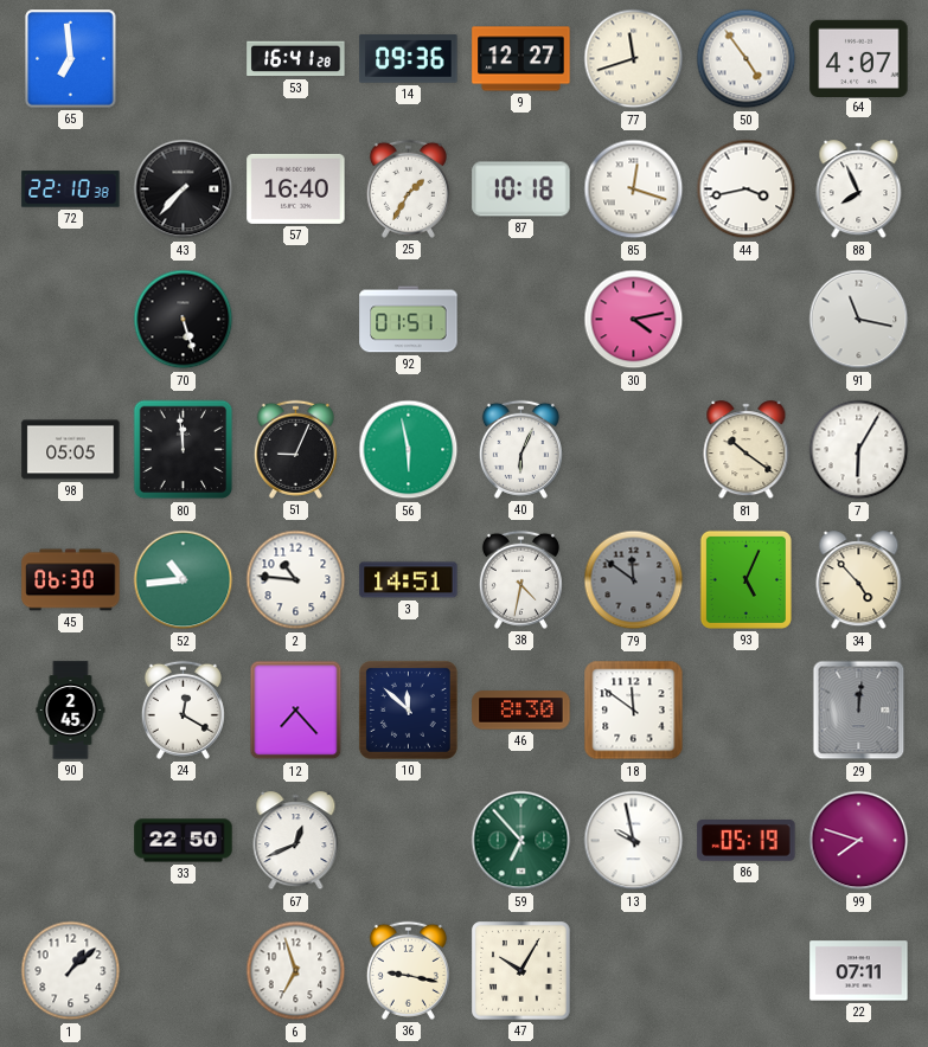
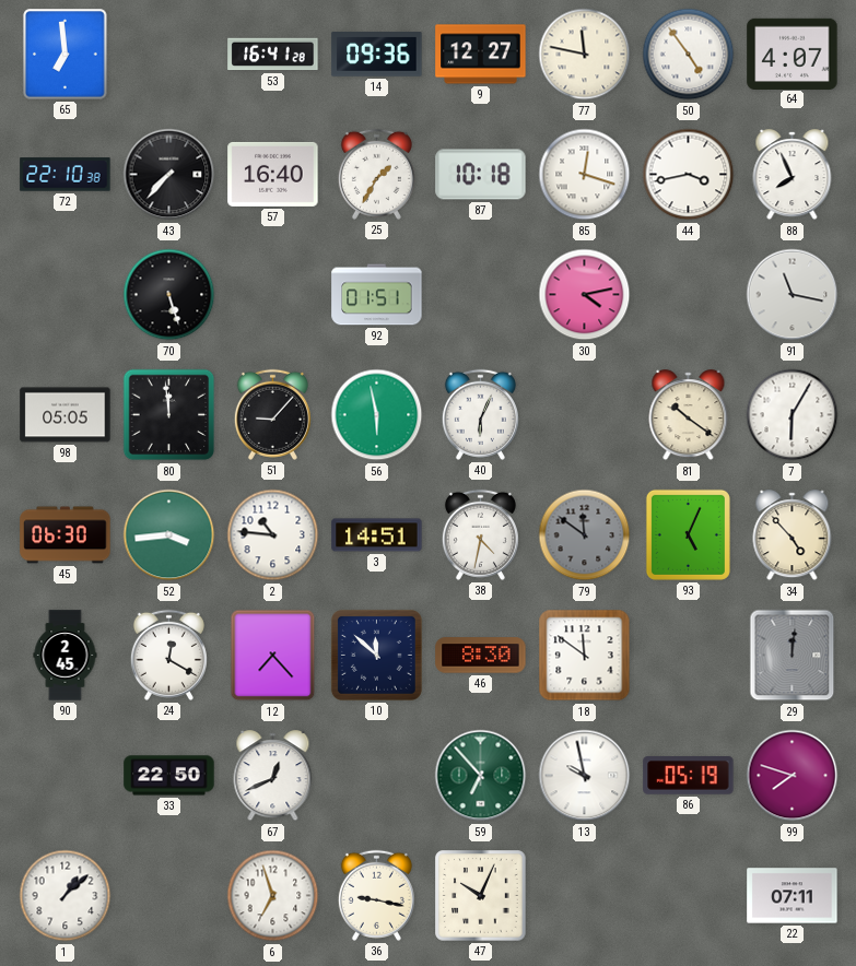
77: 11:42 -> 11:47
51: 9:04 -> 9:07
52: 10:44 -> 3:44
47: 10:05 -> 10:04
